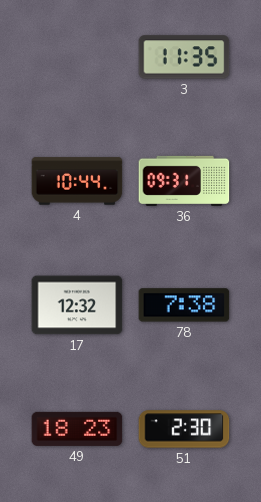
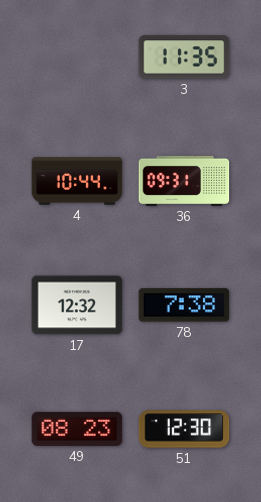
49: 18:23 -> 08:23
51: 2:30 -> 12:30
